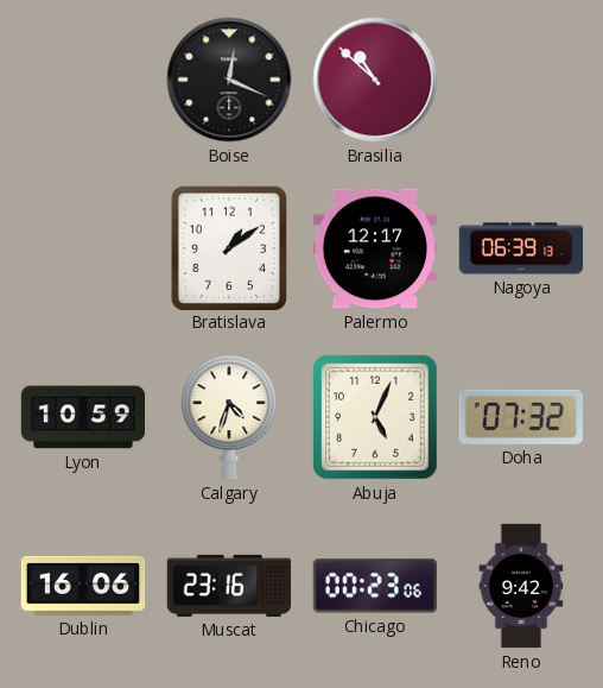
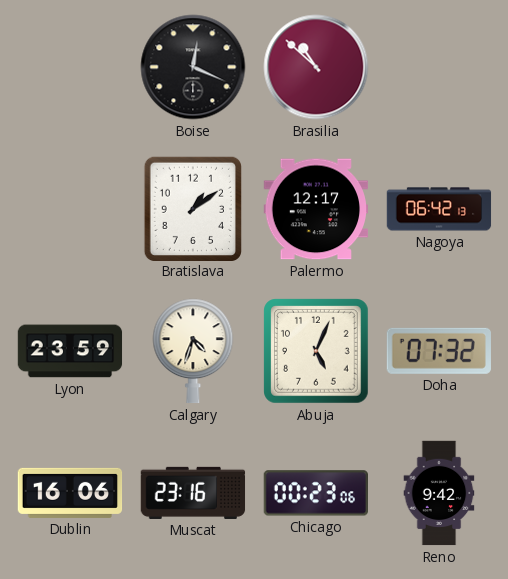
Nagoya: 06:39 -> 06:42
Lyon: 10:59 -> 23:59
